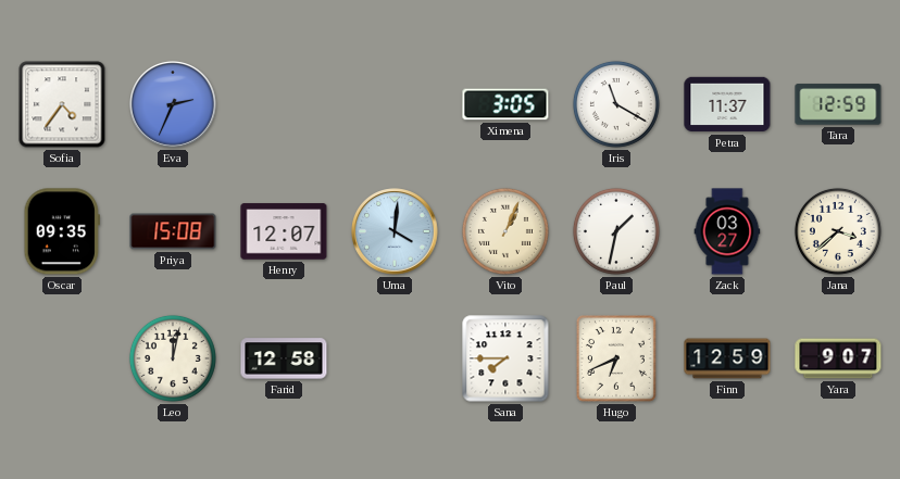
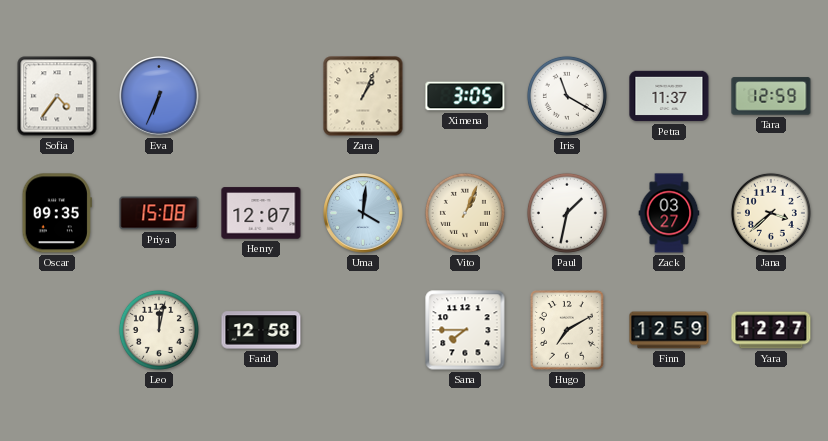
Eva: 2:34 -> 6:34
Zara: none -> 1:04
Hugo: 6:41 -> 7:10
Yara: 9:07 -> 12:27
